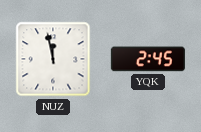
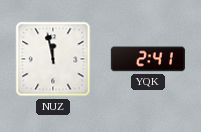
YQK: 2:45 -> 2:41
